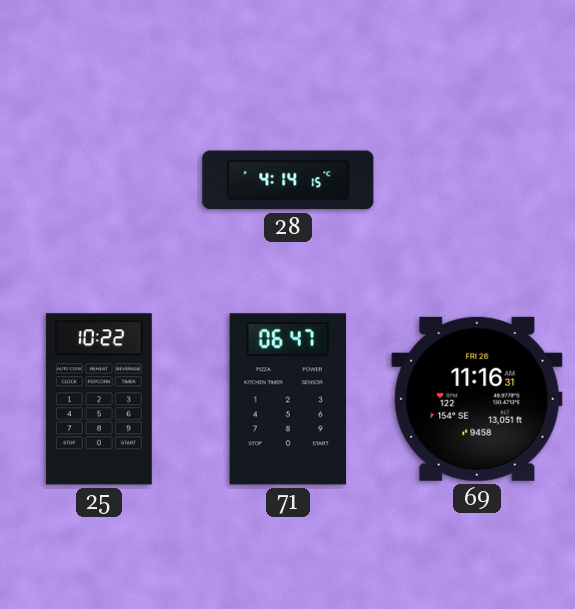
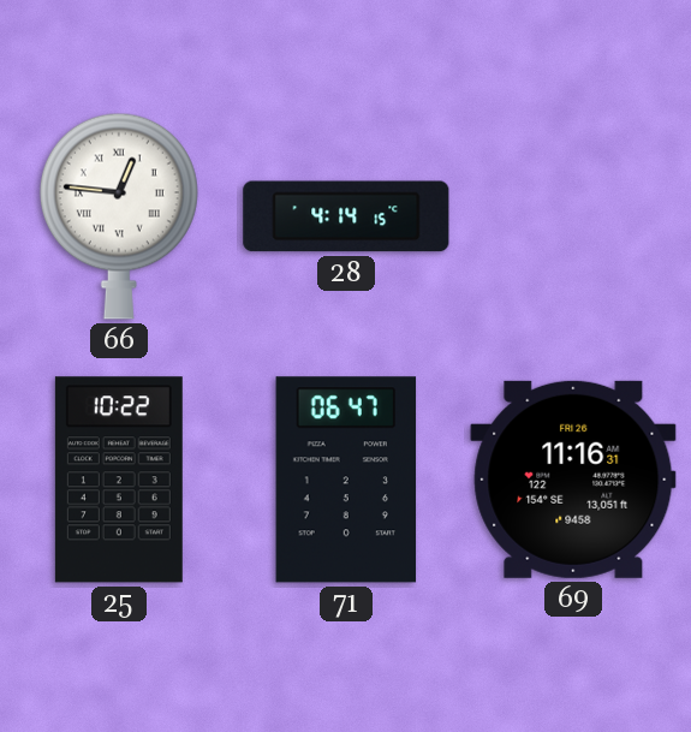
66: none -> 12:46
